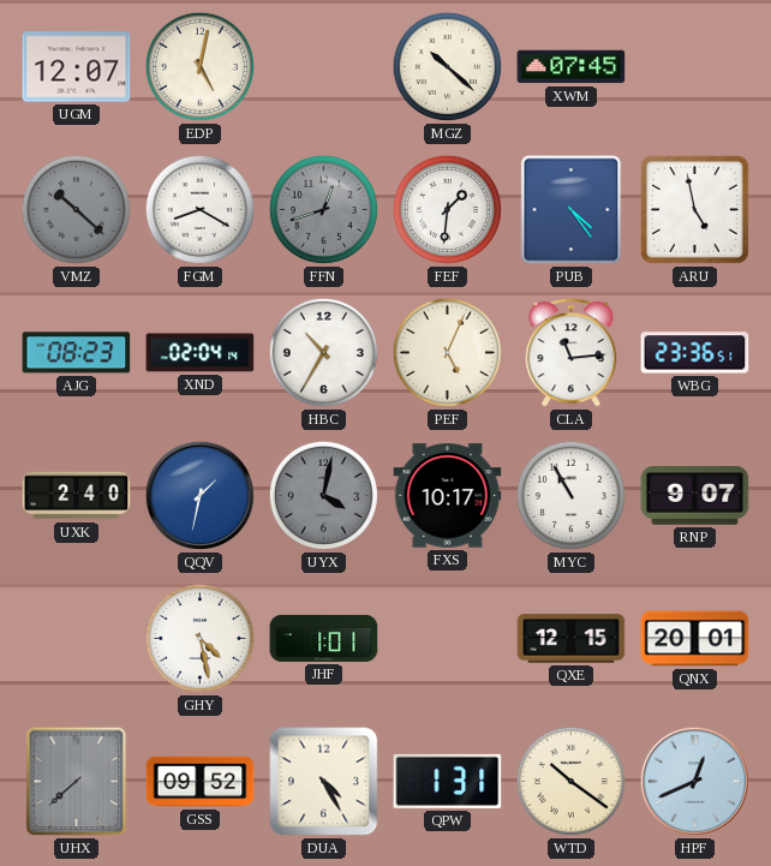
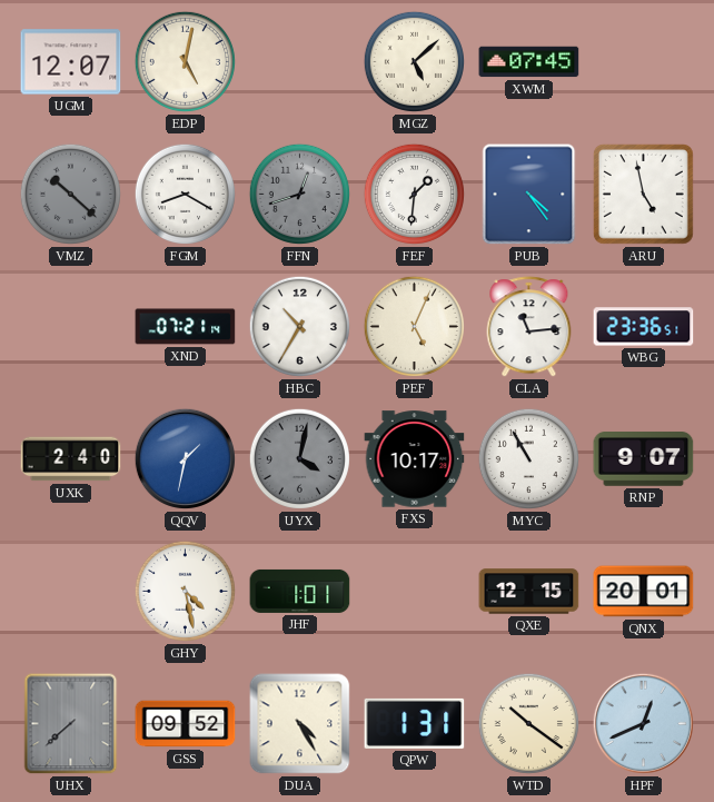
MGZ: 10:22 -> 5:08
AJG: 08:23 -> none
XND: 02:04 -> 07:21
